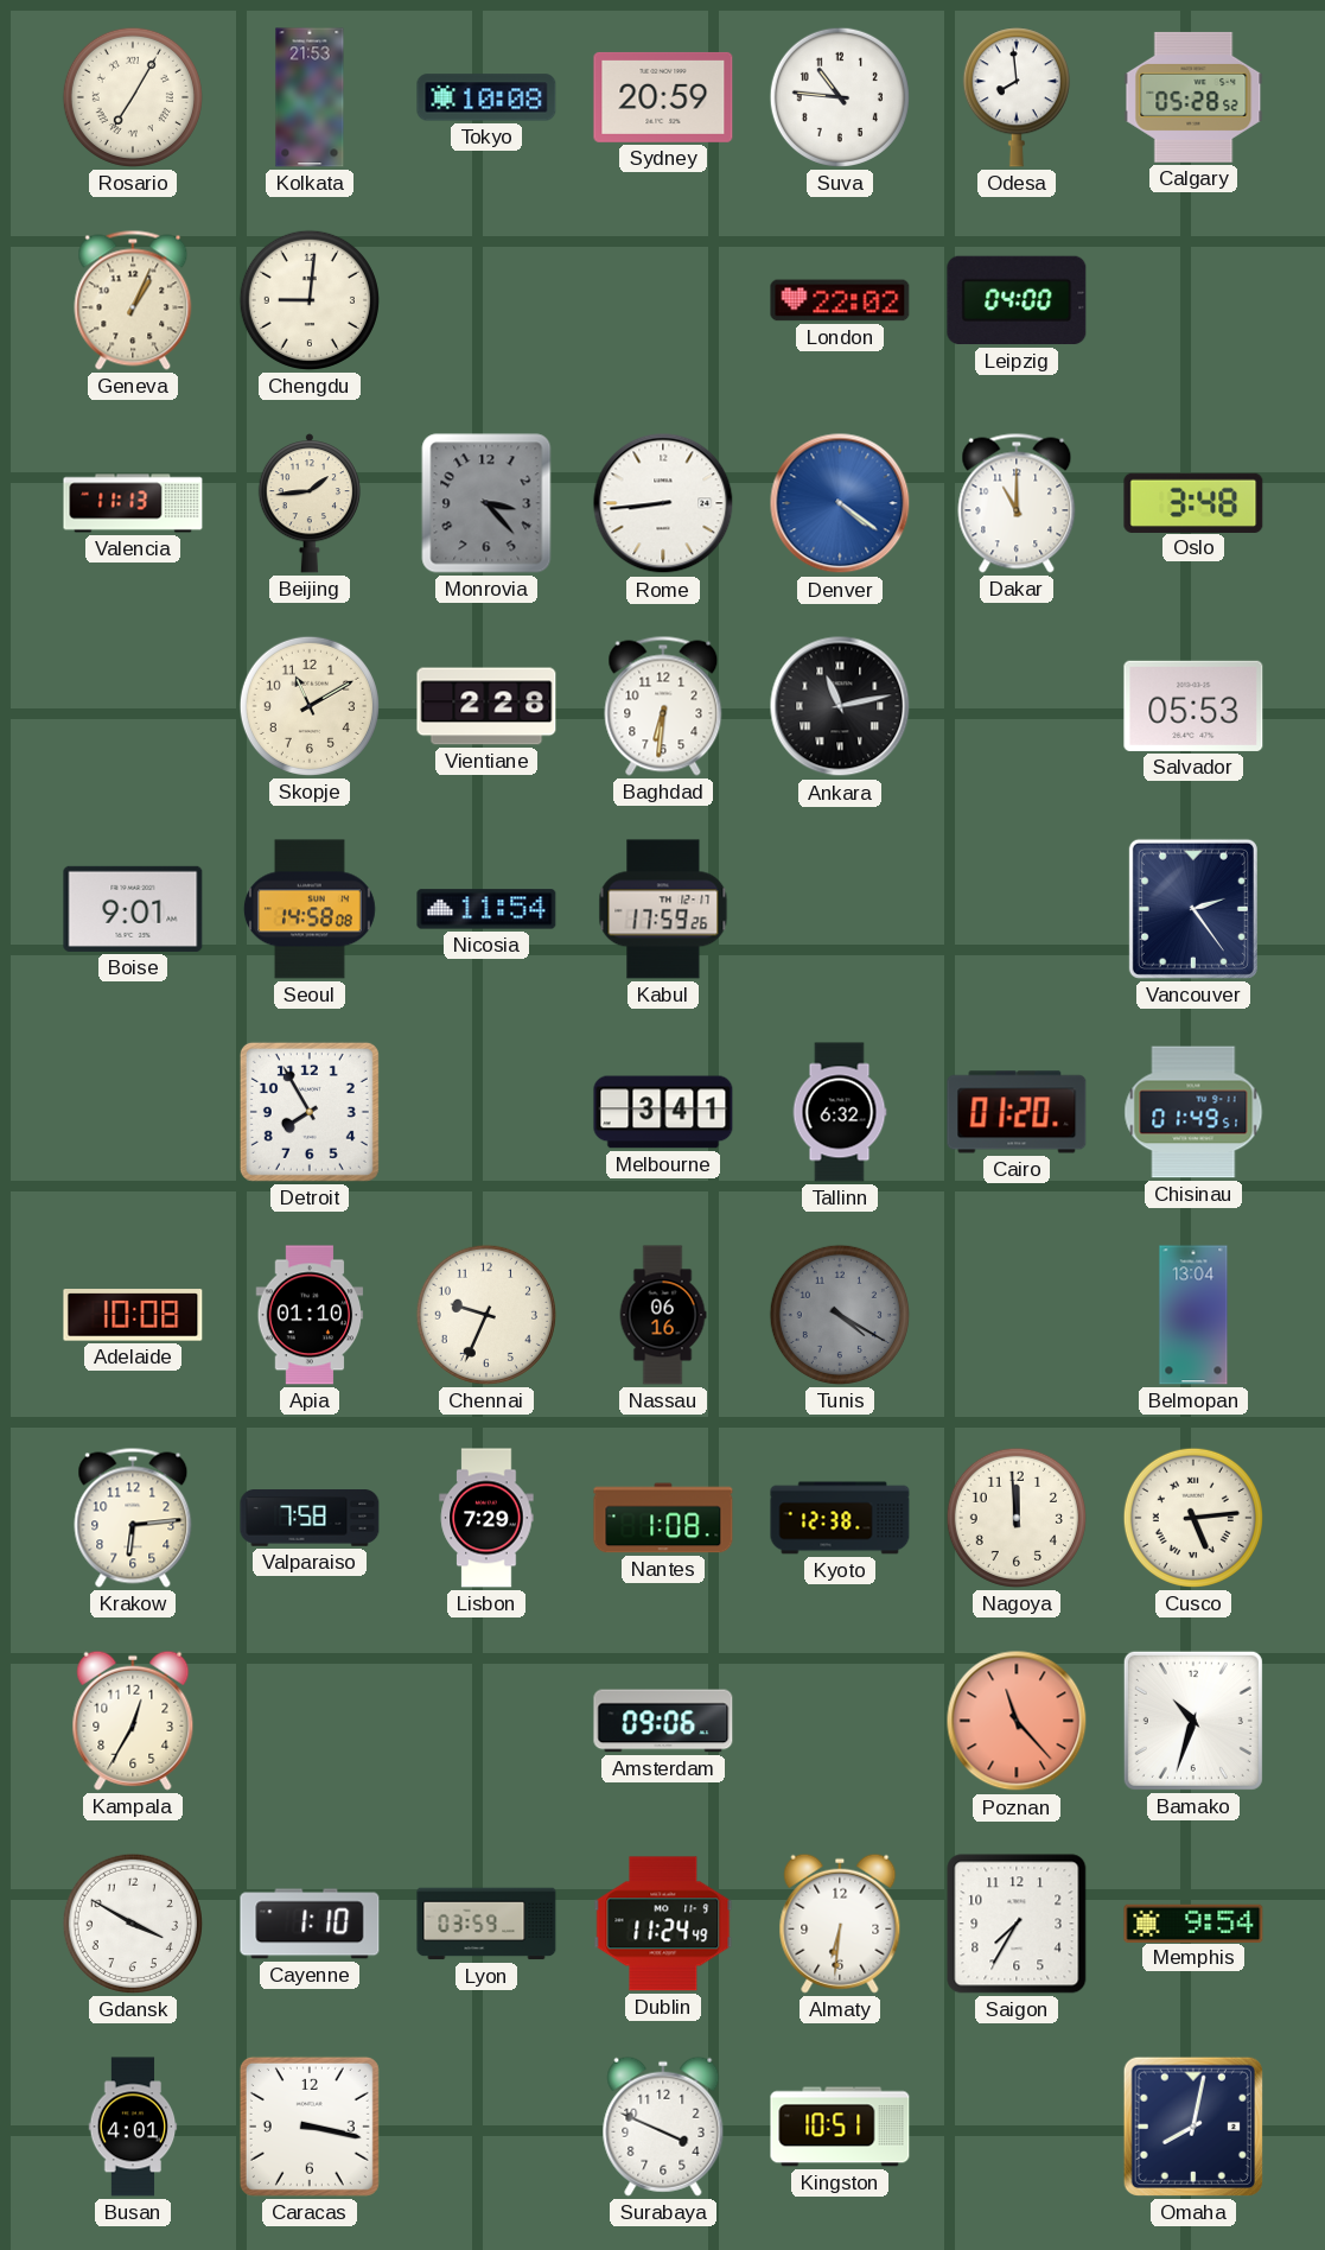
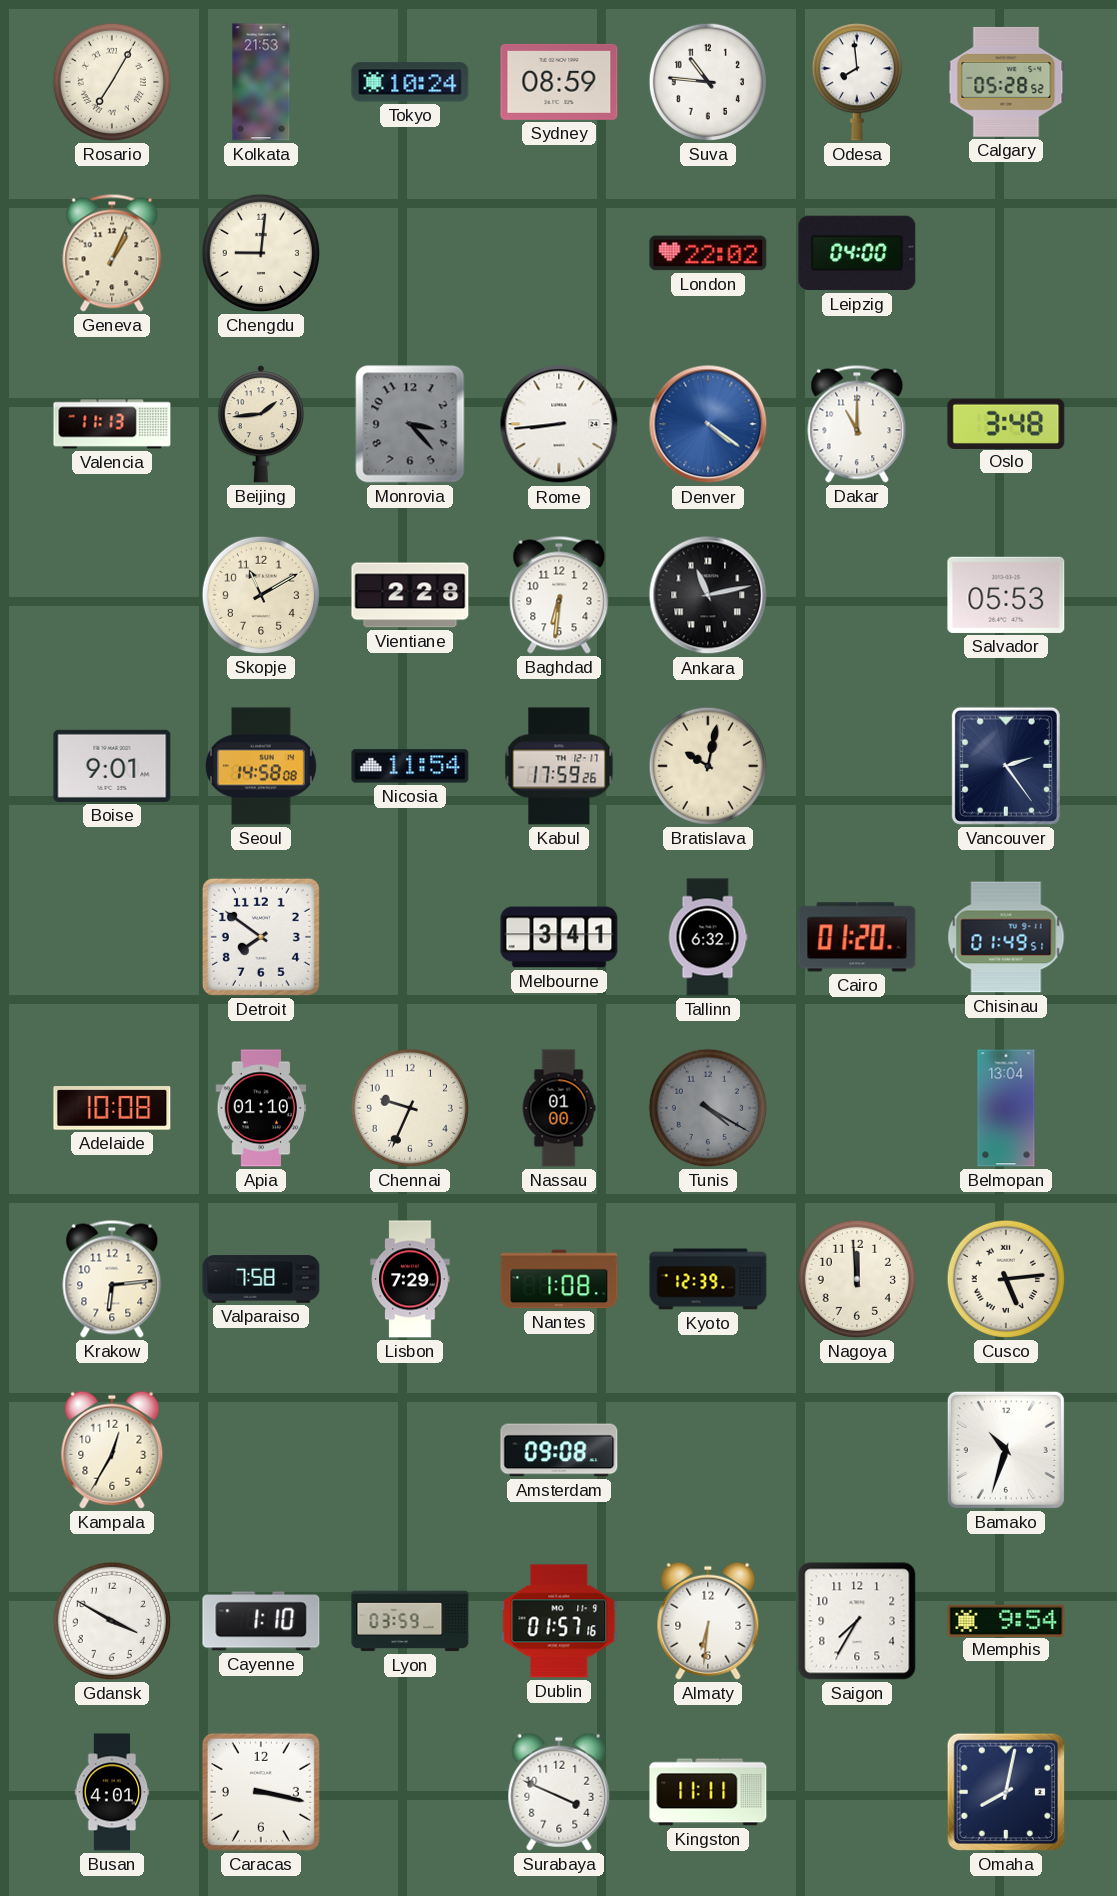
Tokyo: 10:08 -> 10:24
Sydney: 20:59 -> 08:59
Bratislava: none -> 10:02
Detroit: 7:55 -> 7:51
Nassau: 06:16 -> 01:00
Kyoto: 12:38 -> 12:39
Amsterdam: 09:06 -> 09:08
Poznan: 11:23 -> none
Dublin: 11:24 -> 01:57
Kingston: 10:51 -> 11:11
